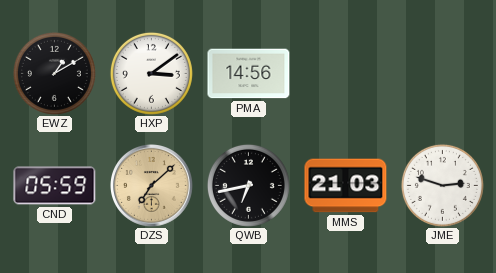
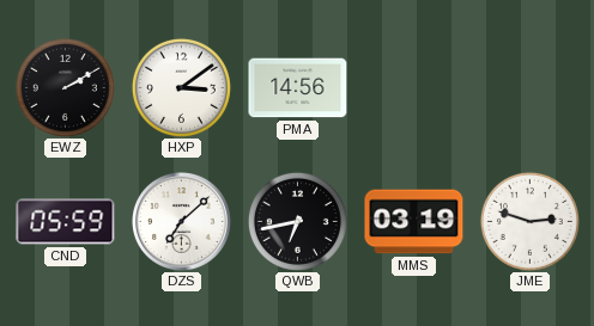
EWZ: 1:10 -> 2:10
DZS dial: champagne -> white
MMS: 21:03 -> 03:19
